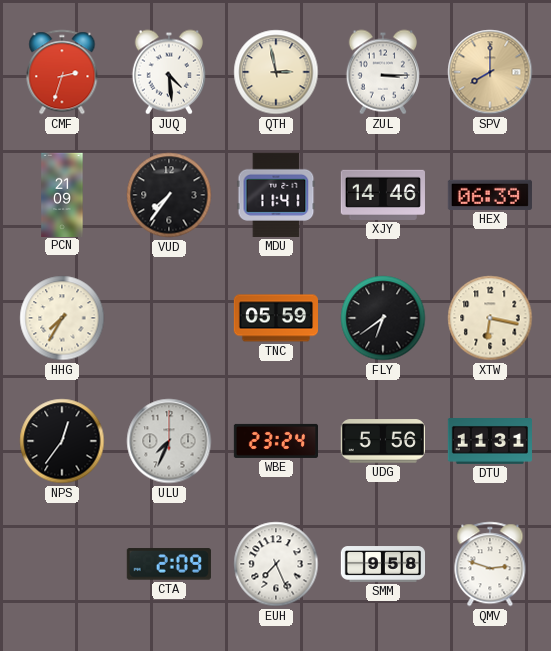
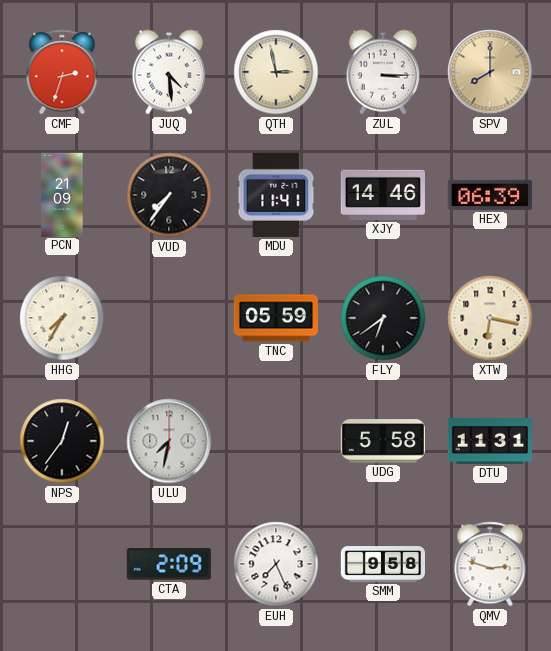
ULU: 7:34 -> 7:32
WBE: 23:24 -> none
UDG: 5:56 -> 5:58
